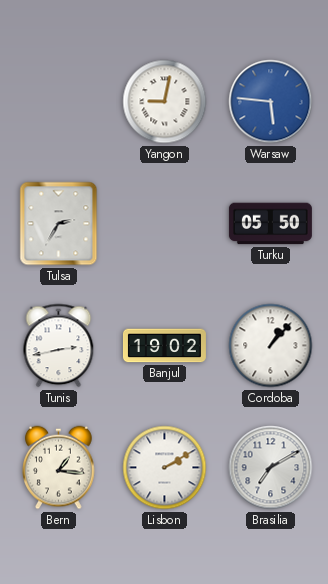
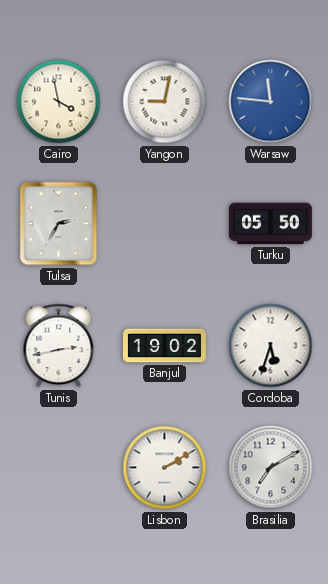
Cairo: none -> 3:58
Warsaw: 5:46 -> 11:46
Cordoba: 1:07 -> 5:33
Bern: 1:16 -> none
